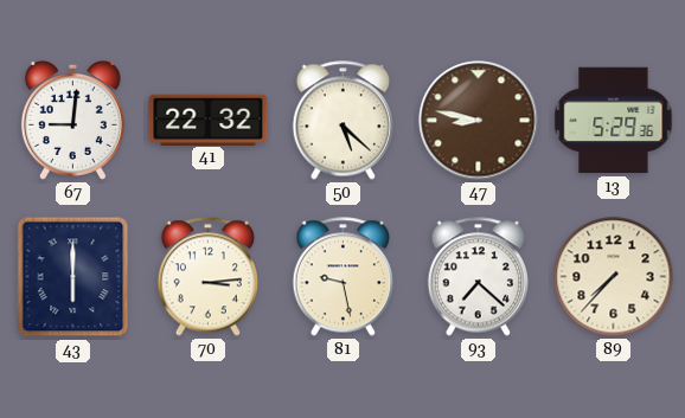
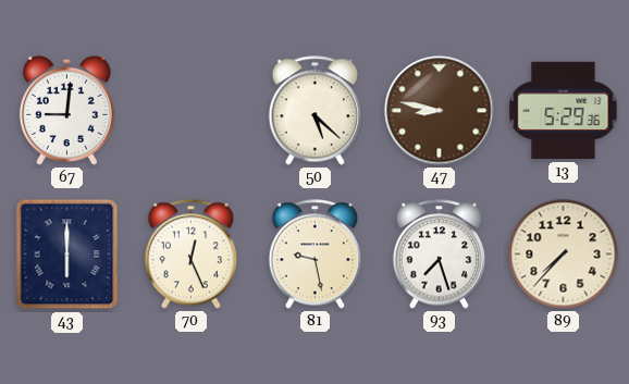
41: 22:32 -> none
70: 3:14 -> 12:26
93: 7:22 -> 7:27
